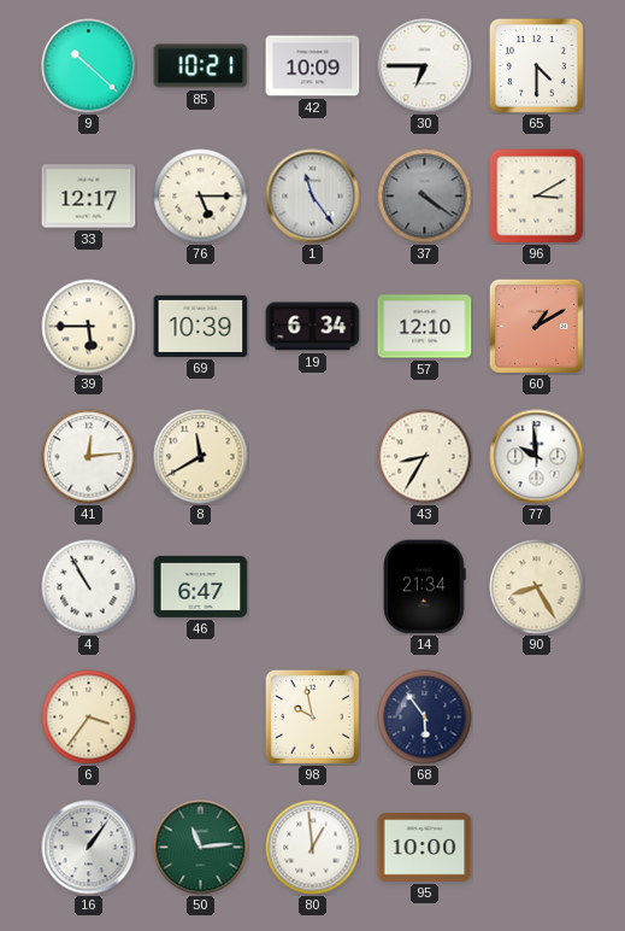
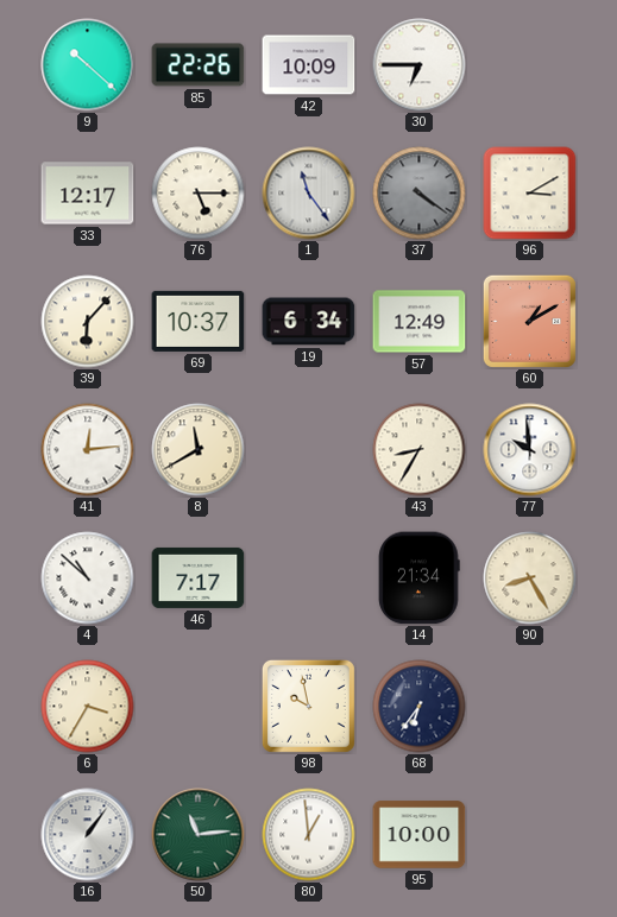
85: 10:21 -> 22:26
65: 4:30 -> none
39: 5:45 -> 6:07
69: 10:39 -> 10:37
57: 12:10 -> 12:49
4: 10:55 -> 10:52
46: 6:47 -> 7:17
6: 3:36 -> 3:35
68: 5:54 -> 6:36
